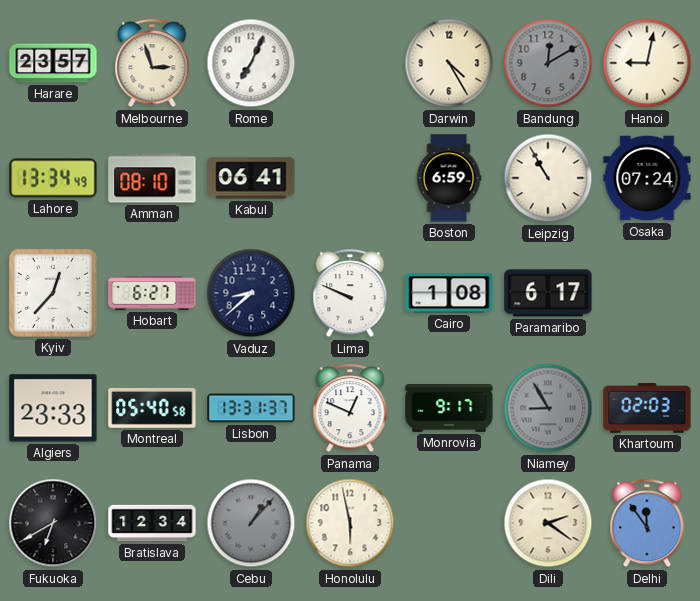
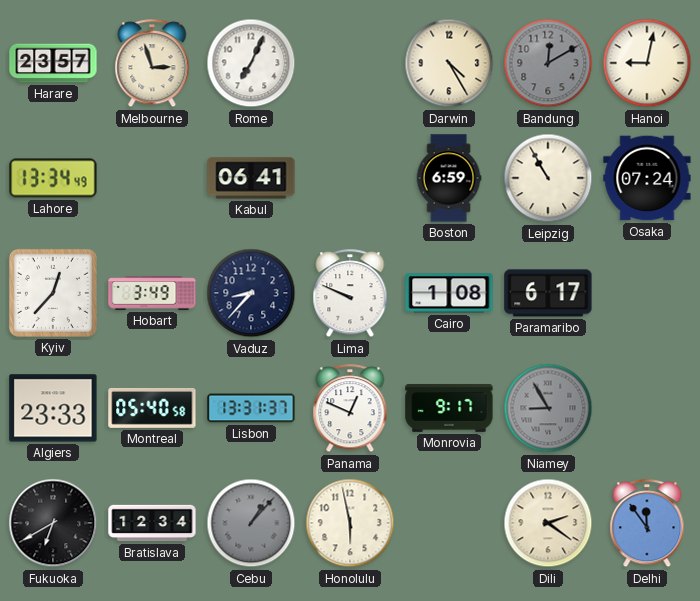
Amman: 08:10 -> none
Hobart: 6:27 -> 3:49
Vaduz: 8:38 -> 8:37
Khartoum: 02:03 -> none
